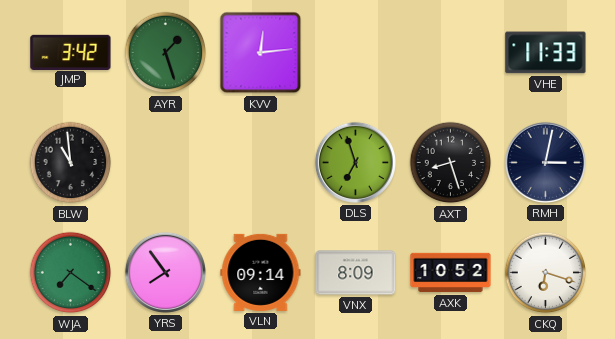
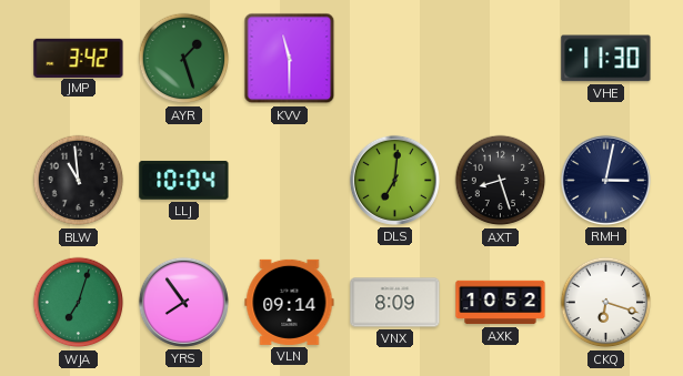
KVV: 12:14 -> 11:30
VHE: 11:33 -> 11:30
LLJ: none -> 10:04
DLS: 6:57 -> 7:01
WJA: 7:21 -> 7:03
